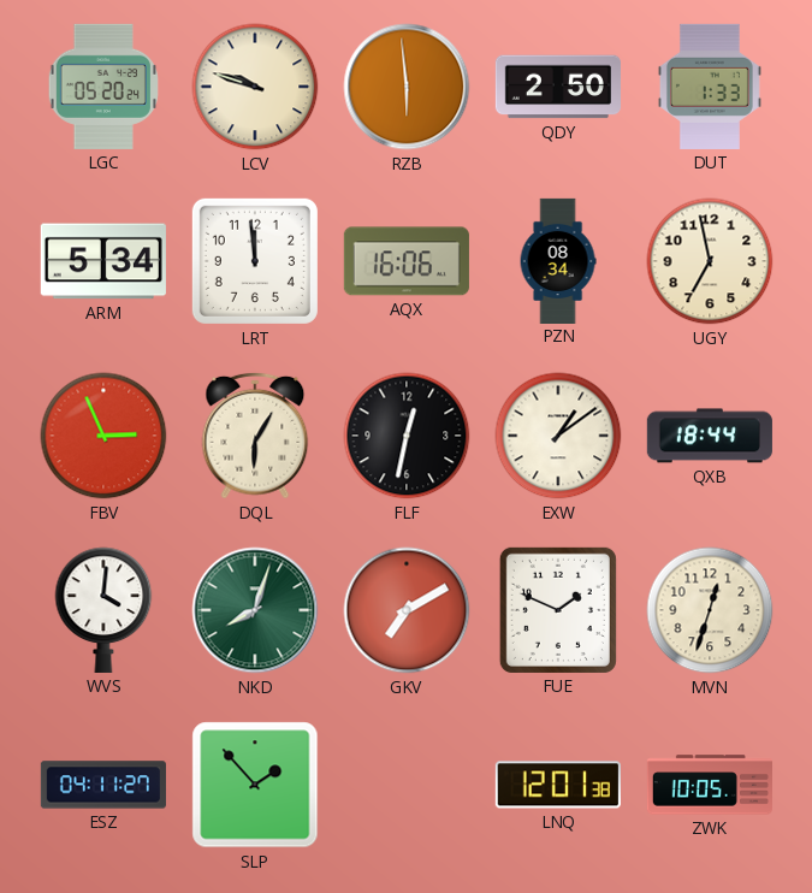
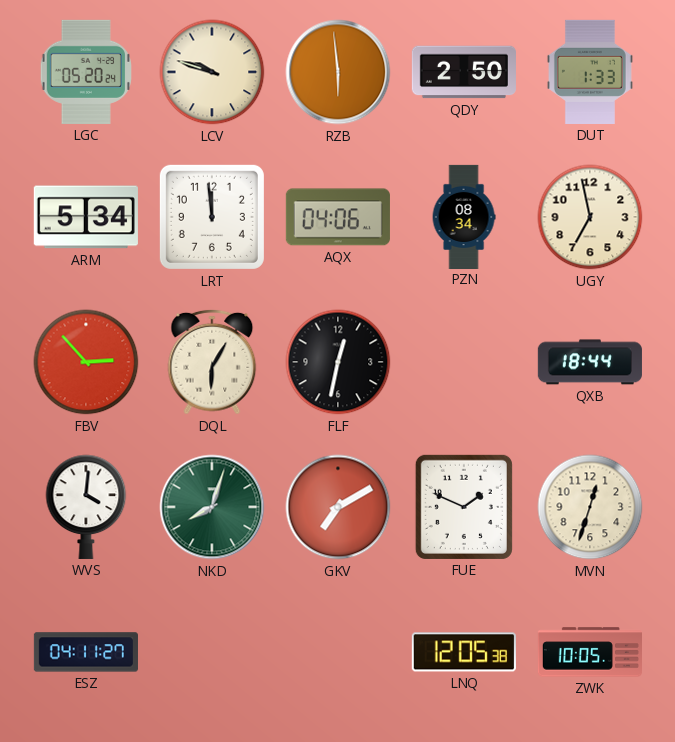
AQX: 16:06 -> 04:06
FBV: 2:56 -> 2:53
EXW: 1:09 -> none
SLP: 1:53 -> none
LNQ: 12:01 -> 12:05
